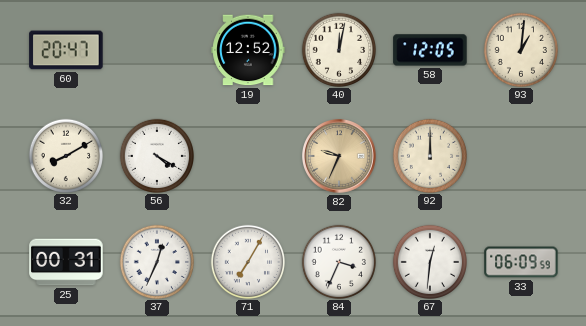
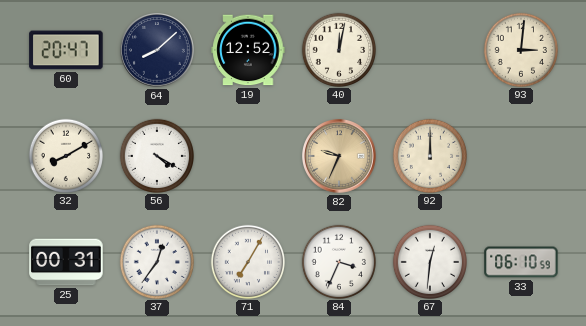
64: none -> 8:08
58: 12:05 -> none
93: 1:01 -> 3:01
37: 12:34 -> 12:36
33: 06:09 -> 06:10
